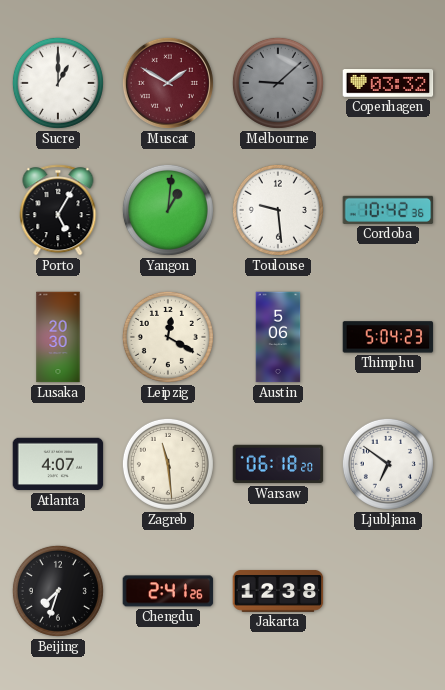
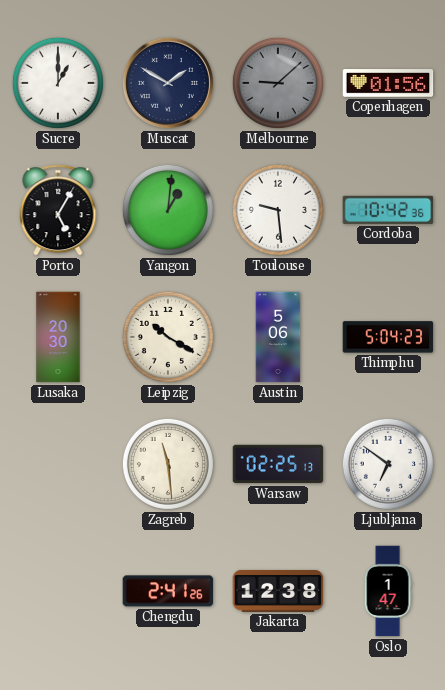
Muscat dial: burgundy -> navy
Copenhagen: 03:32 -> 01:56
Leipzig: 12:20 -> 10:20
Atlanta: 4:07 -> none
Warsaw: 06:18 -> 02:25
Beijing: 7:33 -> none
Oslo: none -> 1:47
